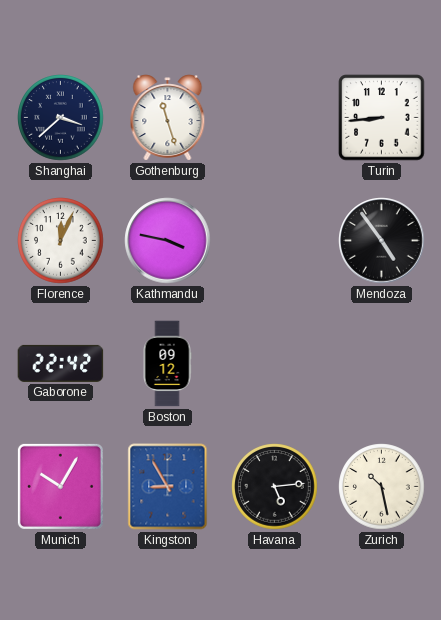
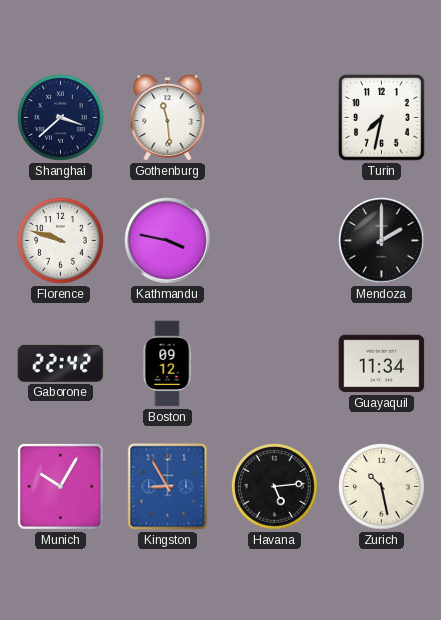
Gothenburg: 11:27 -> 11:29
Turin: 8:44 -> 7:32
Florence: 12:04 -> 9:48
Mendoza: 4:54 -> 2:00
Guayaquil: none -> 11:34
